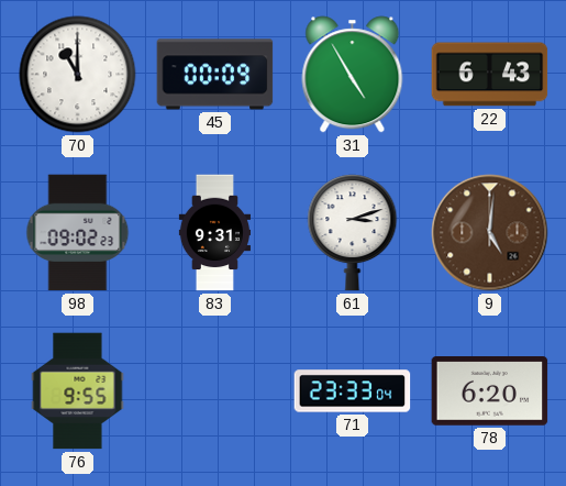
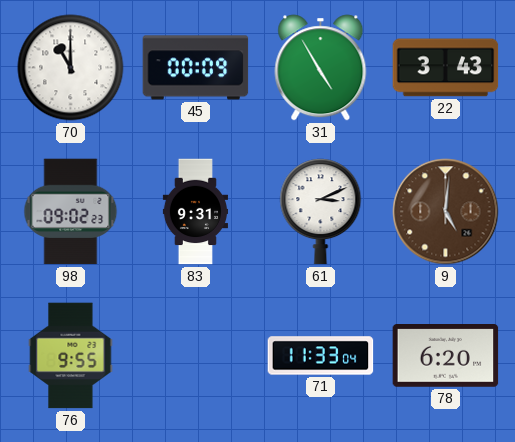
22: 6:43 -> 3:43
61: 3:12 -> 3:11
71: 23:33 -> 11:33
